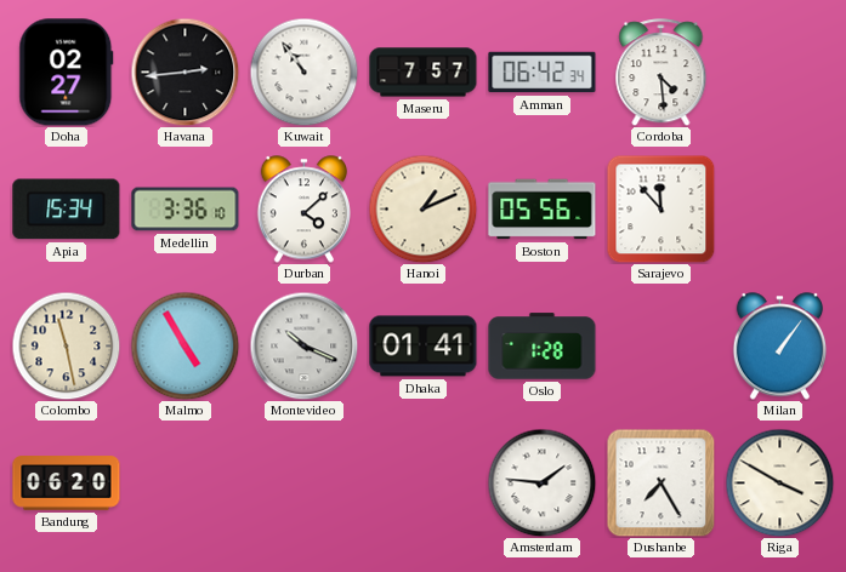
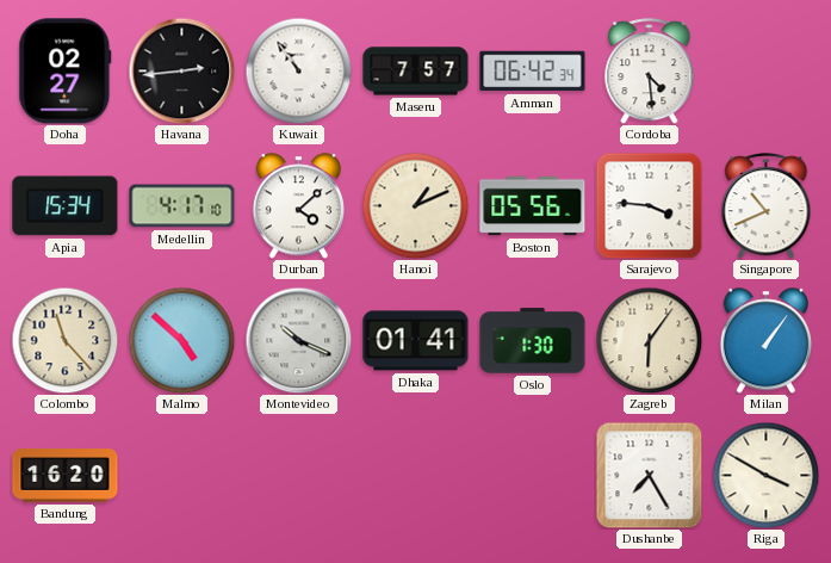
Medellin: 3:36 -> 4:17
Sarajevo: 11:53 -> 3:46
Singapore: none -> 10:41
Colombo: 11:28 -> 11:23
Malmo: 4:55 -> 4:52
Oslo: 1:28 -> 1:30
Zagreb: none -> 6:06
Bandung: 06:20 -> 16:20
Amsterdam: 1:46 -> none
